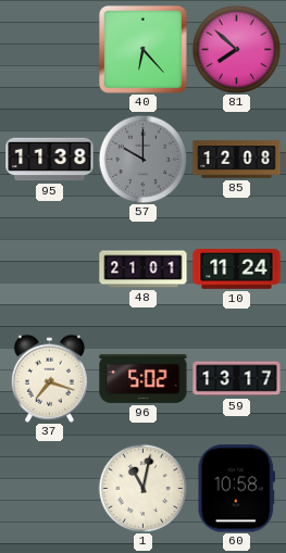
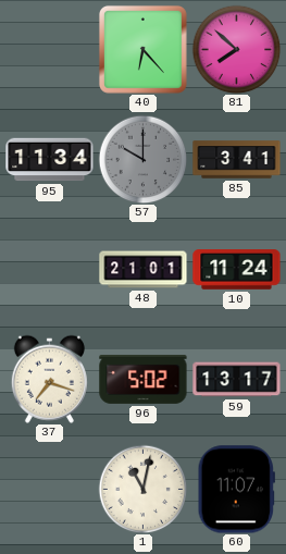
95: 11:38 -> 11:34
85: 12:08 -> 3:41
60: 10:58 -> 11:07
